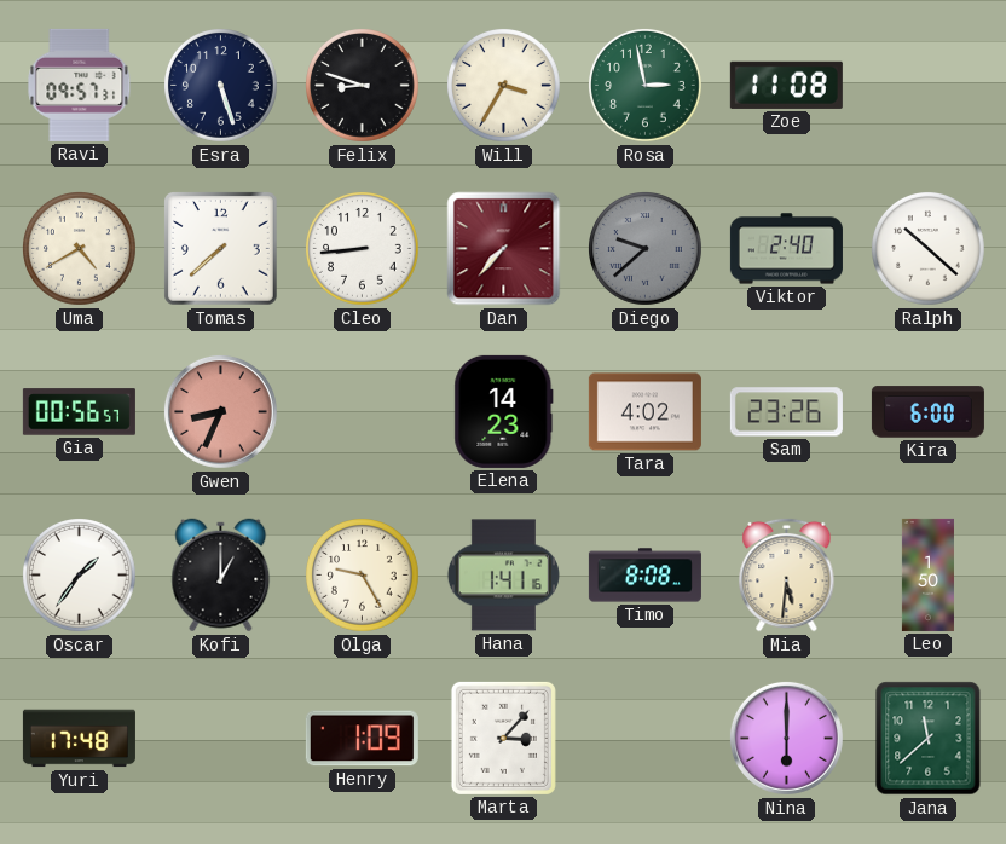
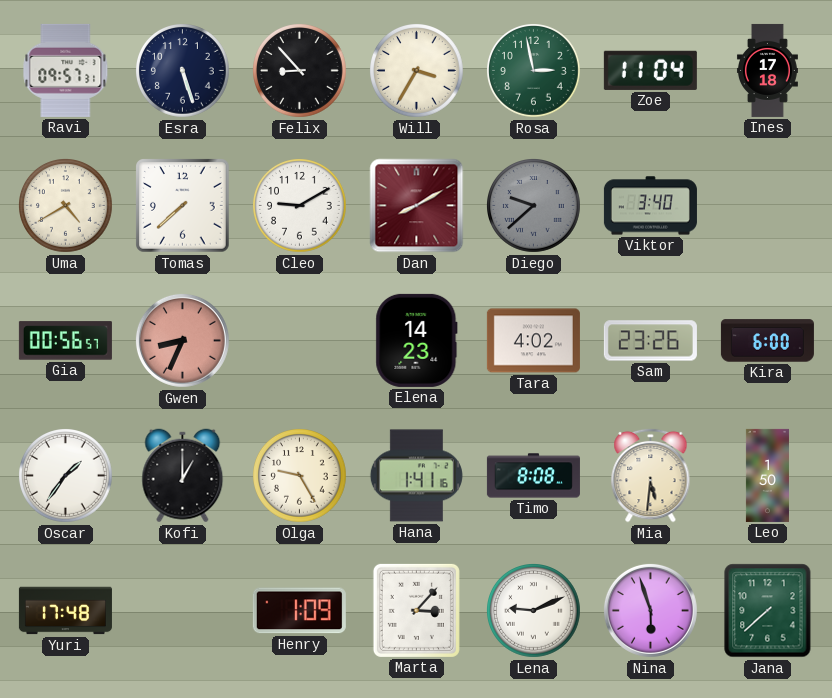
Felix: 8:48 -> 8:53
Zoe: 11:08 -> 11:04
Ines: none -> 17:18
Cleo: 8:44 -> 9:10
Dan: 7:37 -> 8:10
Viktor: 2:40 -> 3:40
Ralph: 10:22 -> none
Lena: none -> 9:11
Nina: 6:00 -> 5:57
Jana: 11:38 -> 7:38
